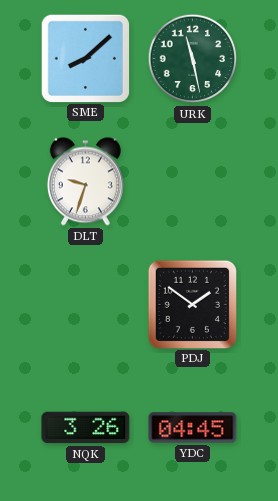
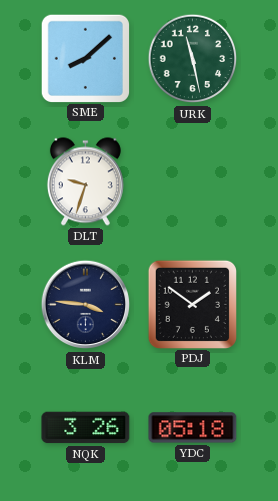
KLM: none -> 3:46
YDC: 04:45 -> 05:18
